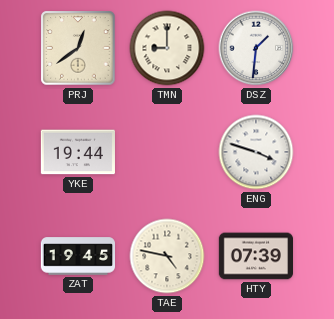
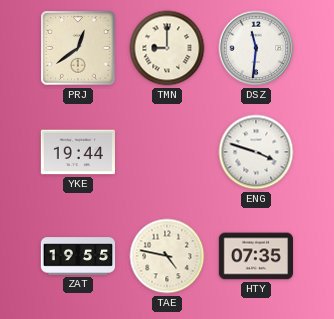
DSZ: 1:31 -> 11:31
ZAT: 19:45 -> 19:55
HTY: 07:39 -> 07:35
